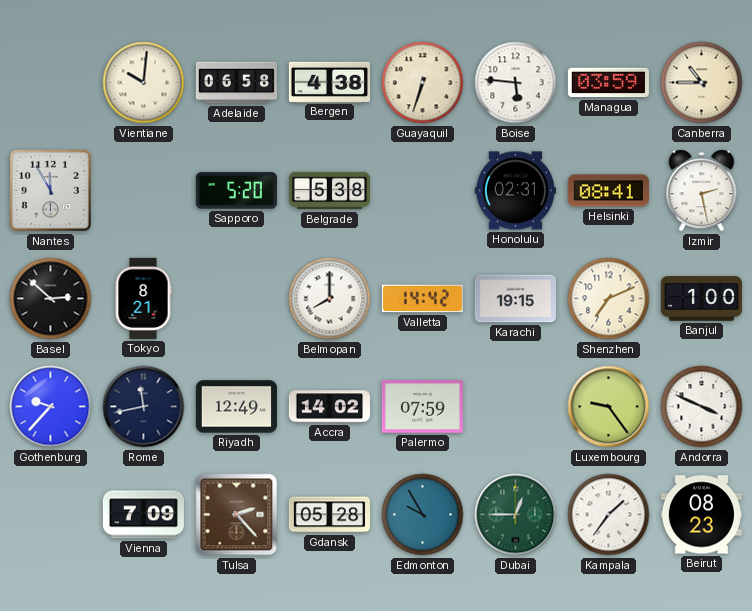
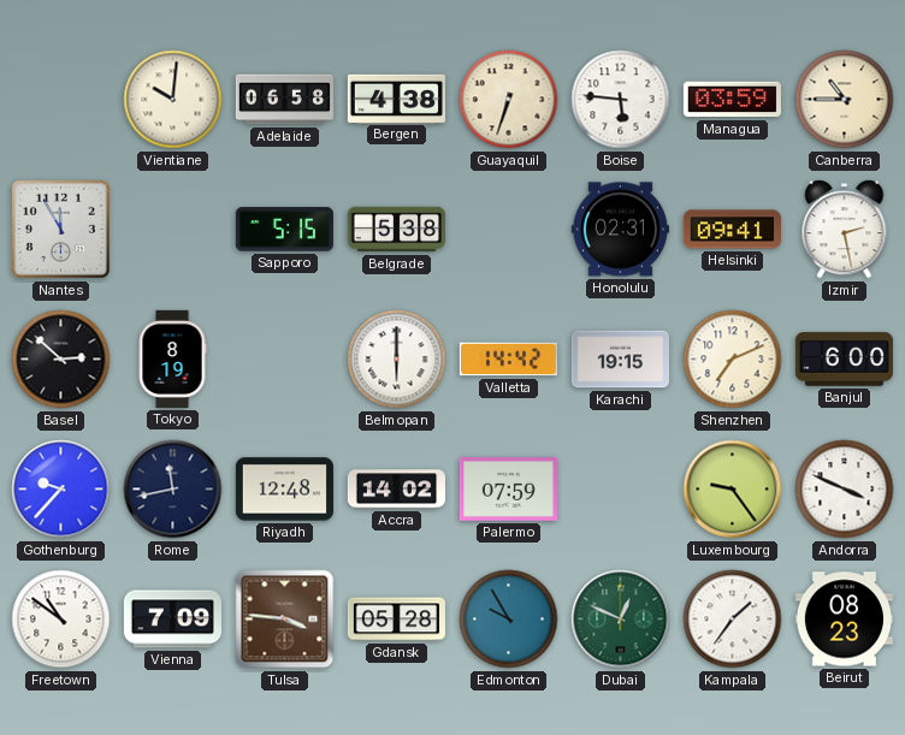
Sapporo: 5:20 -> 5:15
Helsinki: 08:41 -> 09:41
Tokyo: 8:21 -> 8:19
Belmopan: 8:00 -> 6:00
Banjul: 1:00 -> 6:00
Riyadh: 12:49 -> 12:48
Freetown: none -> 10:51
Tulsa: 2:23 -> 3:46
Dubai: 12:45 -> 12:49
